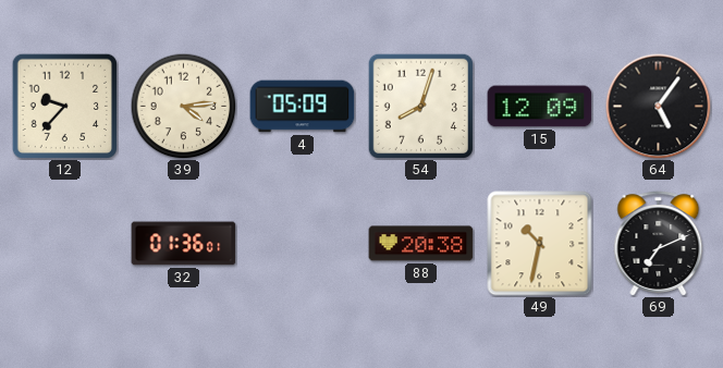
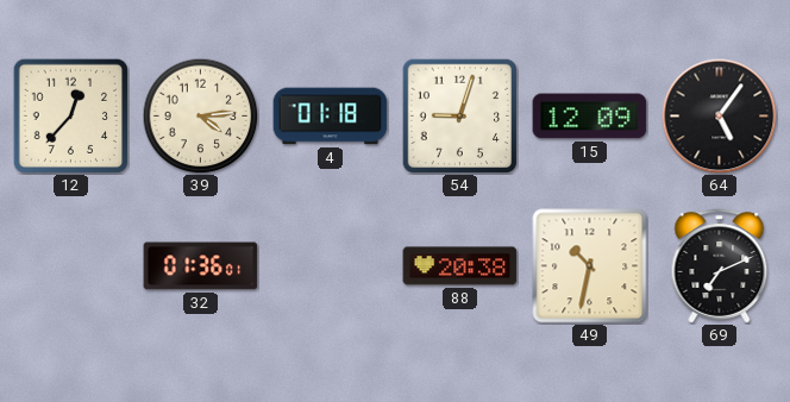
12: 9:37 -> 12:37
4: 05:09 -> 01:18
54: 8:03 -> 9:03
